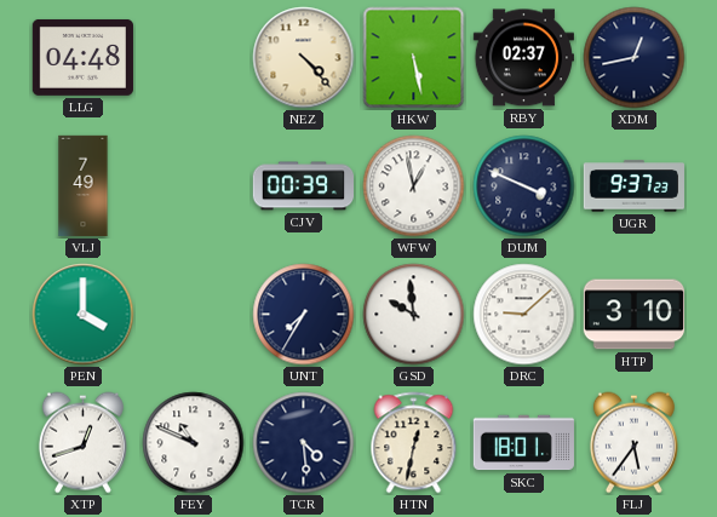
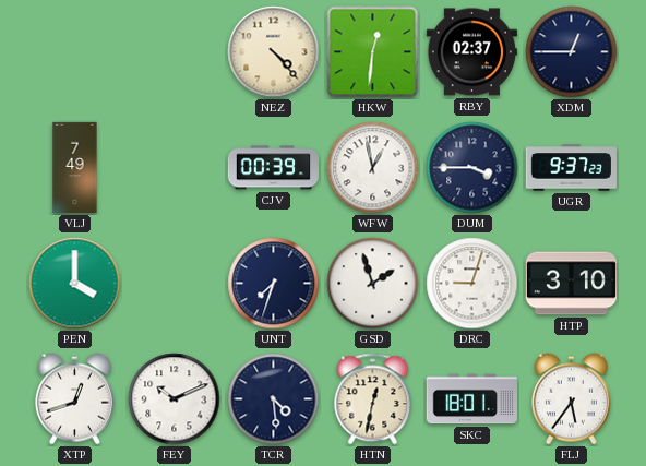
LLG: 04:48 -> none
HKW: 5:28 -> 12:31
XDM: 12:43 -> 12:45
DUM: 3:49 -> 3:45
UNT: 7:35 -> 7:33
GSD: 9:59 -> 1:57
DRC: 9:08 -> 9:03
FEY: 10:49 -> 10:11
